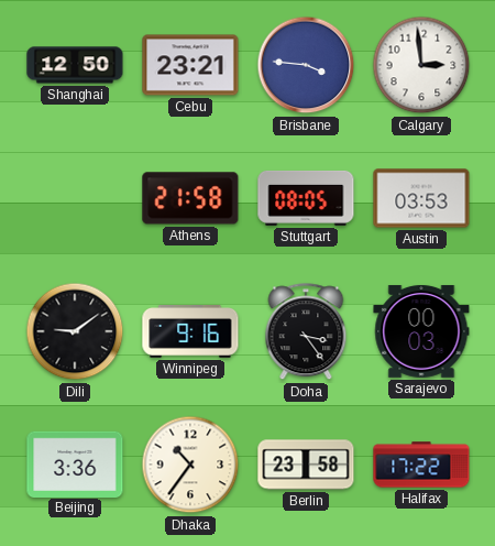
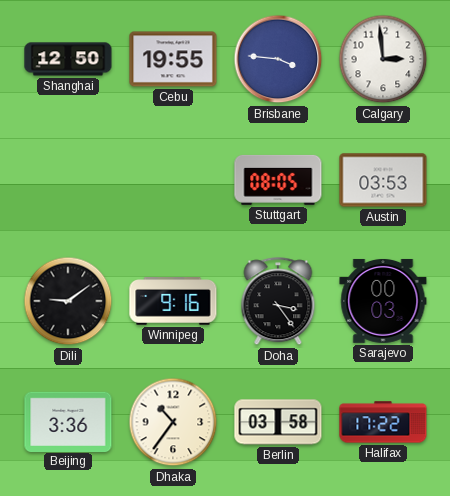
Cebu: 23:21 -> 19:55
Athens: 21:58 -> none
Berlin: 23:58 -> 03:58
